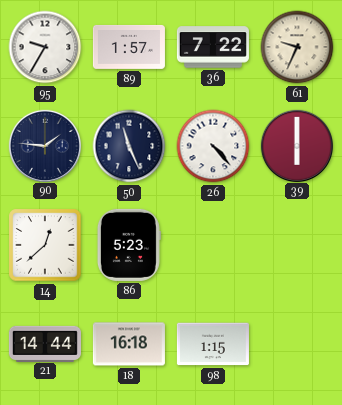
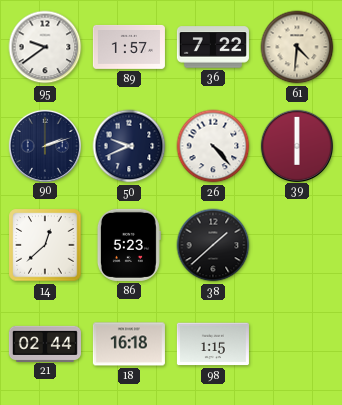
95: 9:35 -> 9:39
61: 9:34 -> 4:31
90: 1:46 -> 2:12
50: 11:26 -> 9:41
38: none -> 1:38
21: 14:44 -> 02:44
